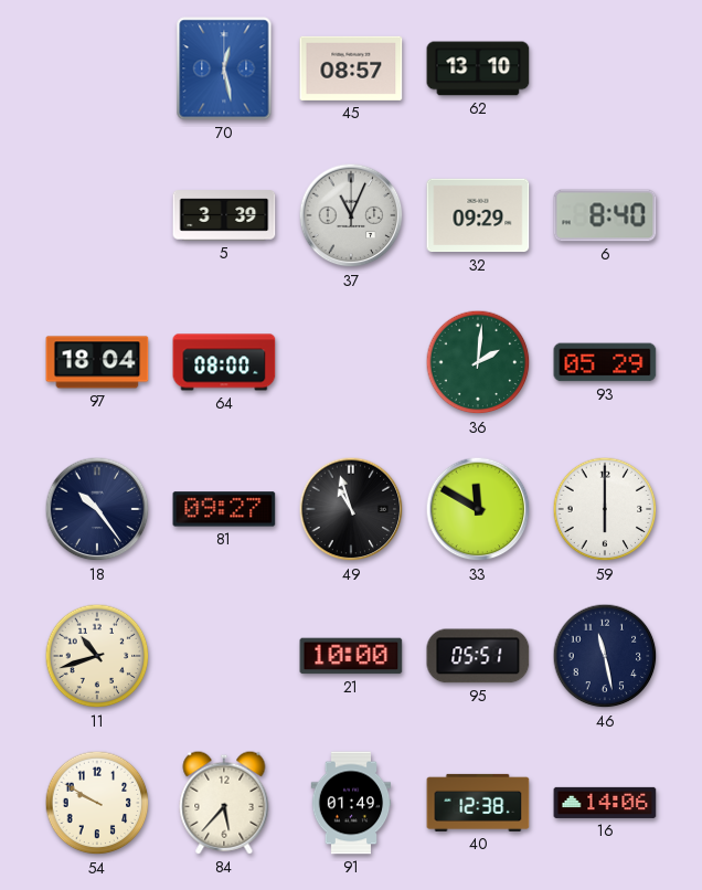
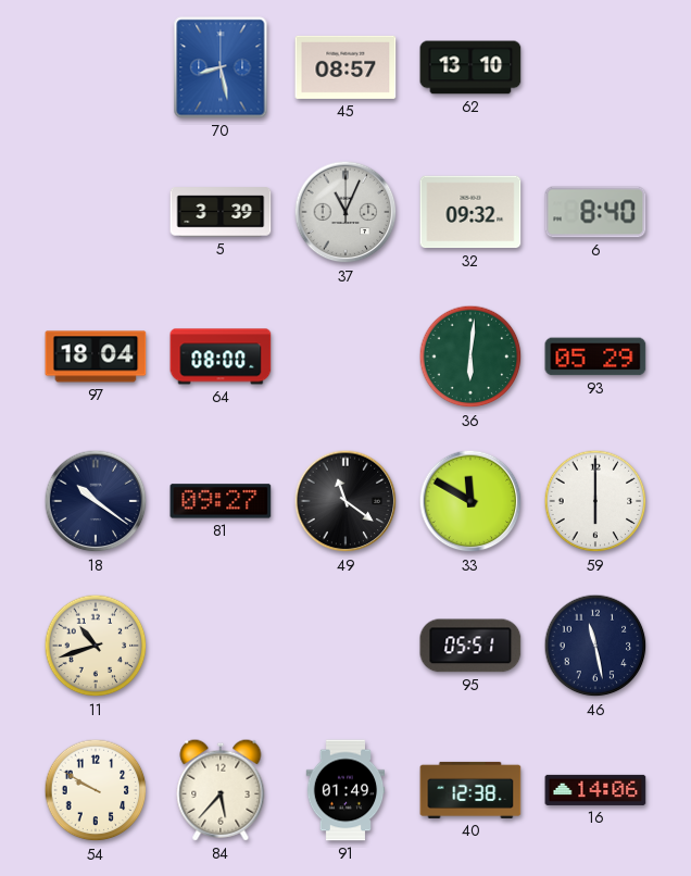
70: 12:28 -> 8:28
32: 09:29 -> 09:32
36: 2:01 -> 6:01
18: 10:24 -> 10:21
49: 10:57 -> 11:21
21: 10:00 -> none
